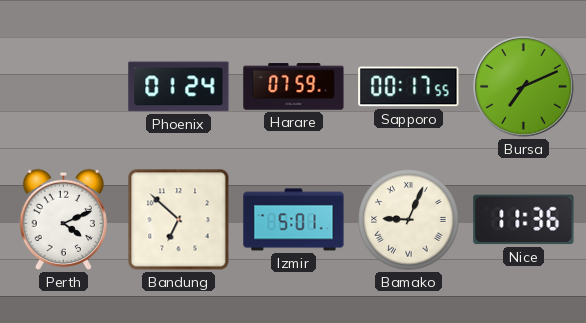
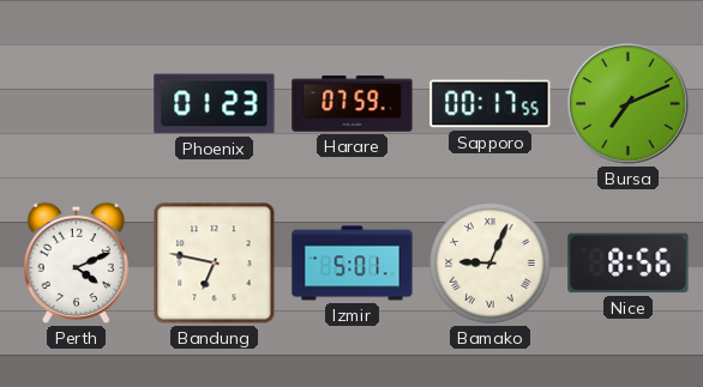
Phoenix: 01:24 -> 01:23
Bandung: 6:52 -> 6:47
Nice: 11:36 -> 8:56
